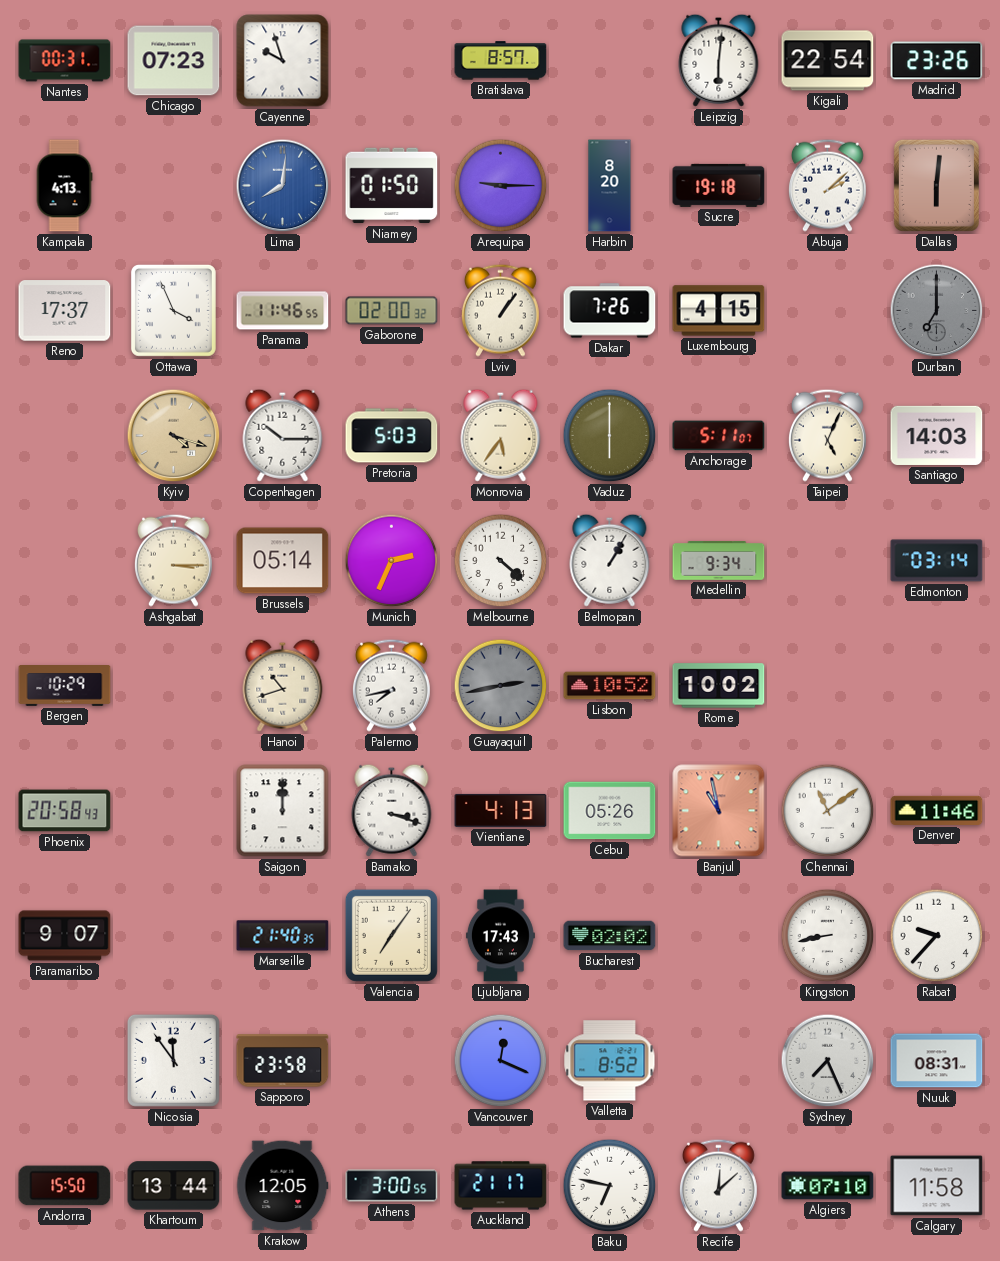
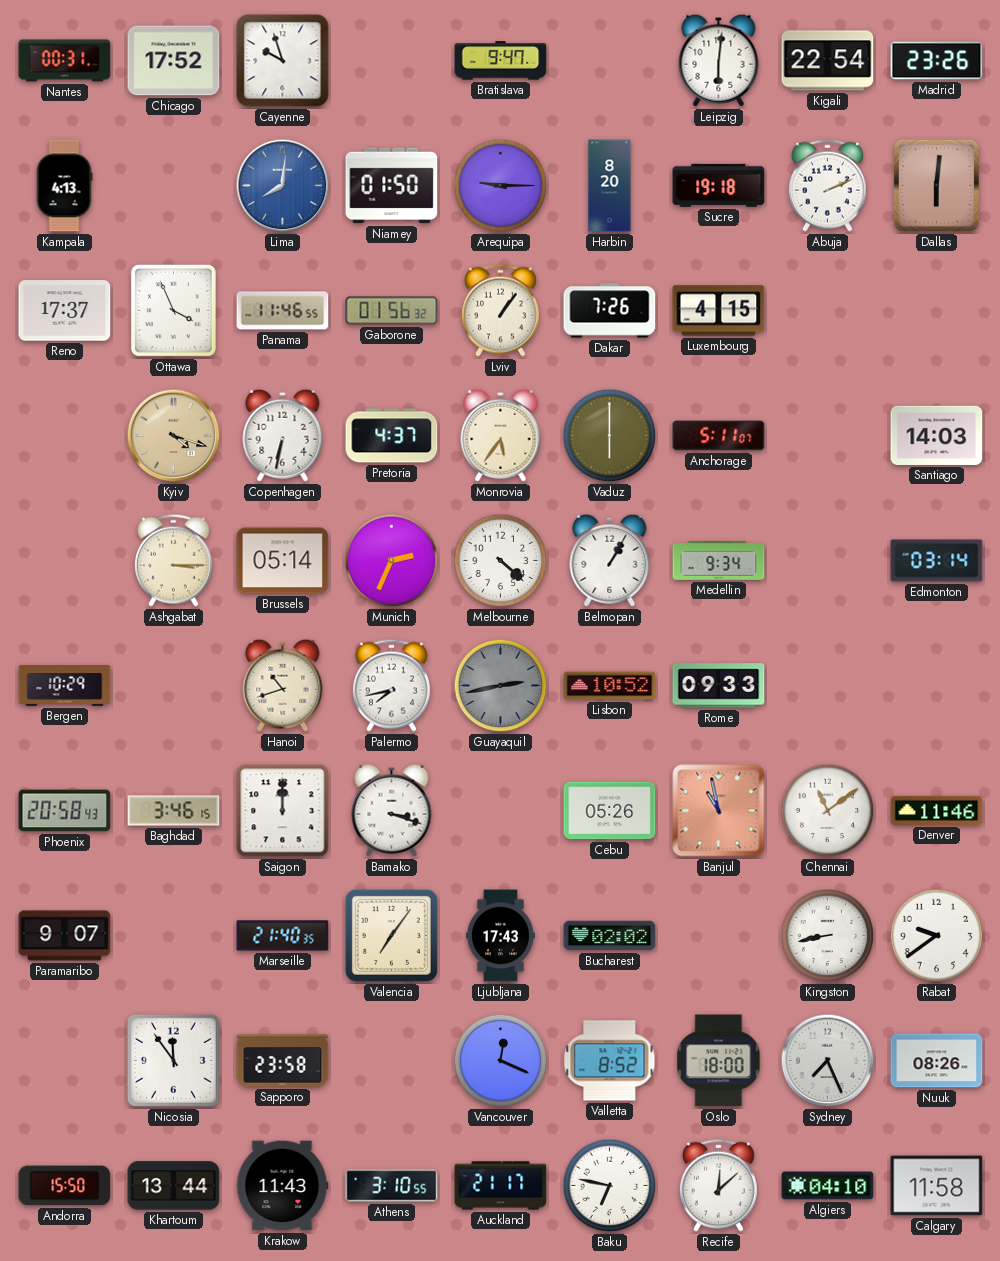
Chicago: 07:23 -> 17:52
Bratislava: 8:57 -> 9:47
Abuja: 2:08 -> 2:11
Gaborone: 02:00 -> 01:56
Durban: 7:00 -> none
Copenhagen: 10:15 -> 6:32
Pretoria: 5:03 -> 4:37
Taipei: 5:04 -> none
Rome: 10:02 -> 09:33
Baghdad: none -> 3:46
Vientiane: 4:13 -> none
Rabat: 9:37 -> 9:39
Oslo: none -> 18:00
Nuuk: 08:31 -> 08:26
Krakow: 12:05 -> 11:43
Athens: 3:00 -> 3:10
Algiers: 07:10 -> 04:10
